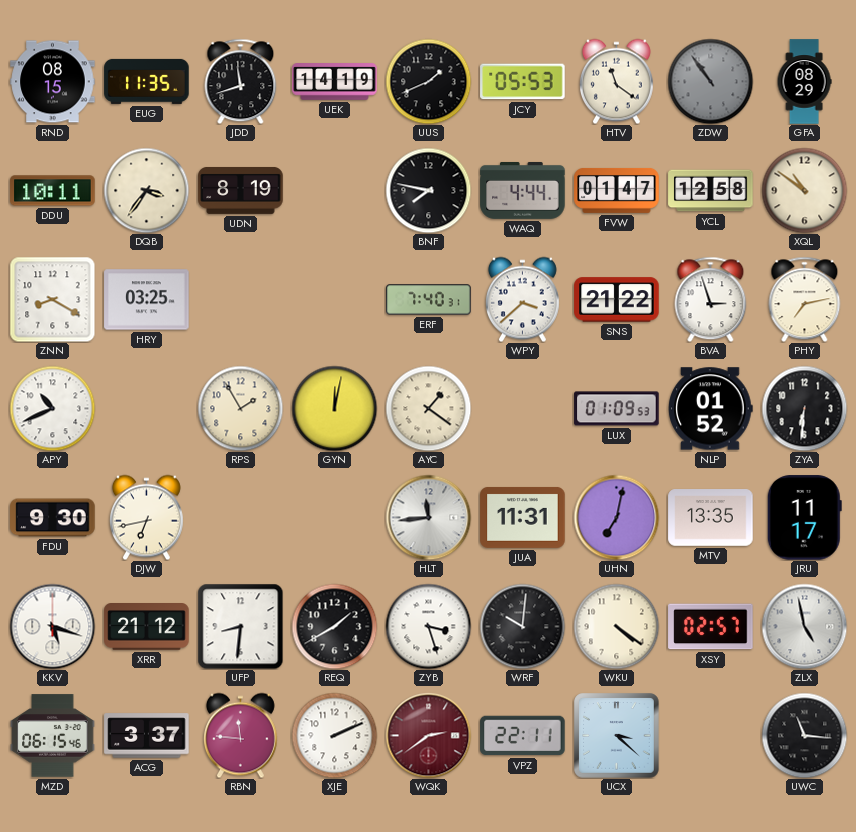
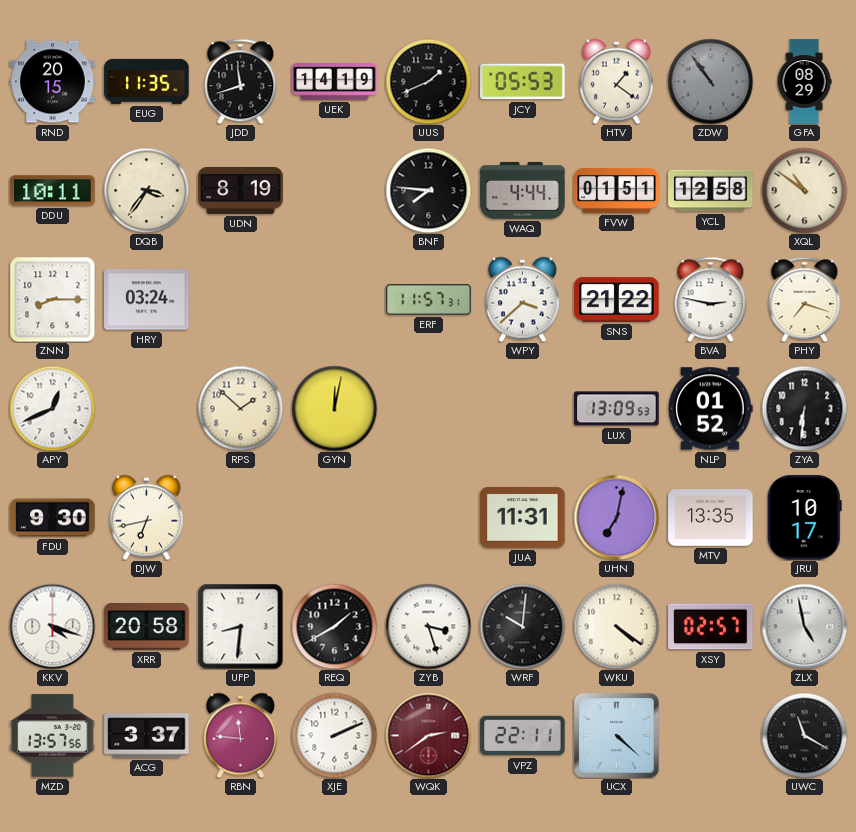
RND: 08:15 -> 20:15
HTV: 11:21 -> 1:21
BNF: 7:47 -> 7:46
FVW: 01:47 -> 01:51
ZNN: 8:20 -> 8:15
HRY: 03:25 -> 03:24
ERF: 7:40 -> 11:57
BVA: 2:57 -> 2:47
PHY: 7:13 -> 7:18
APY: 10:41 -> 12:41
RPS: 1:55 -> 1:52
AYC: 1:21 -> none
LUX: 01:09 -> 13:09
HLT: 11:44 -> none
JRU: 11:17 -> 10:17
KKV: 5:18 -> 4:18
XRR: 21:12 -> 20:58
MZD: 06:15 -> 13:57
UCX: 3:22 -> 4:22
UWC: 11:16 -> 11:20
